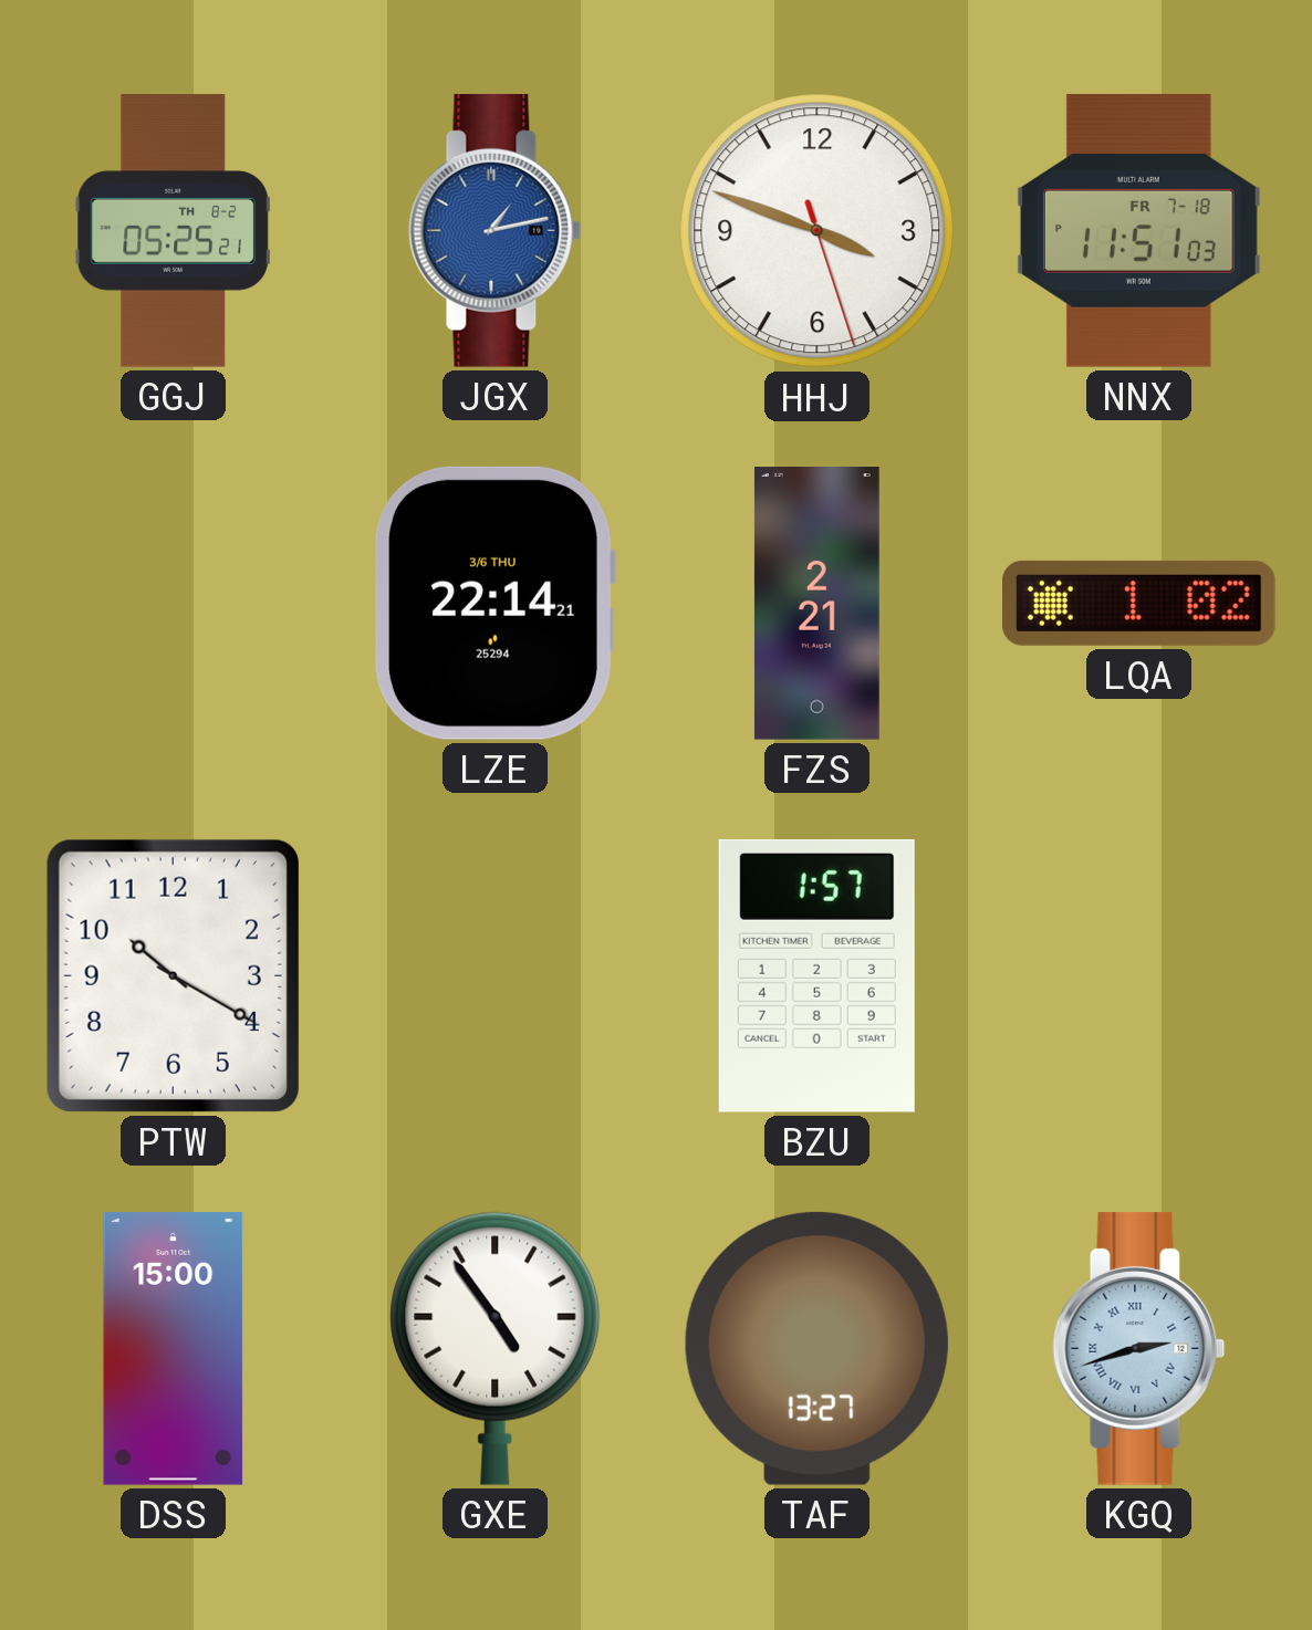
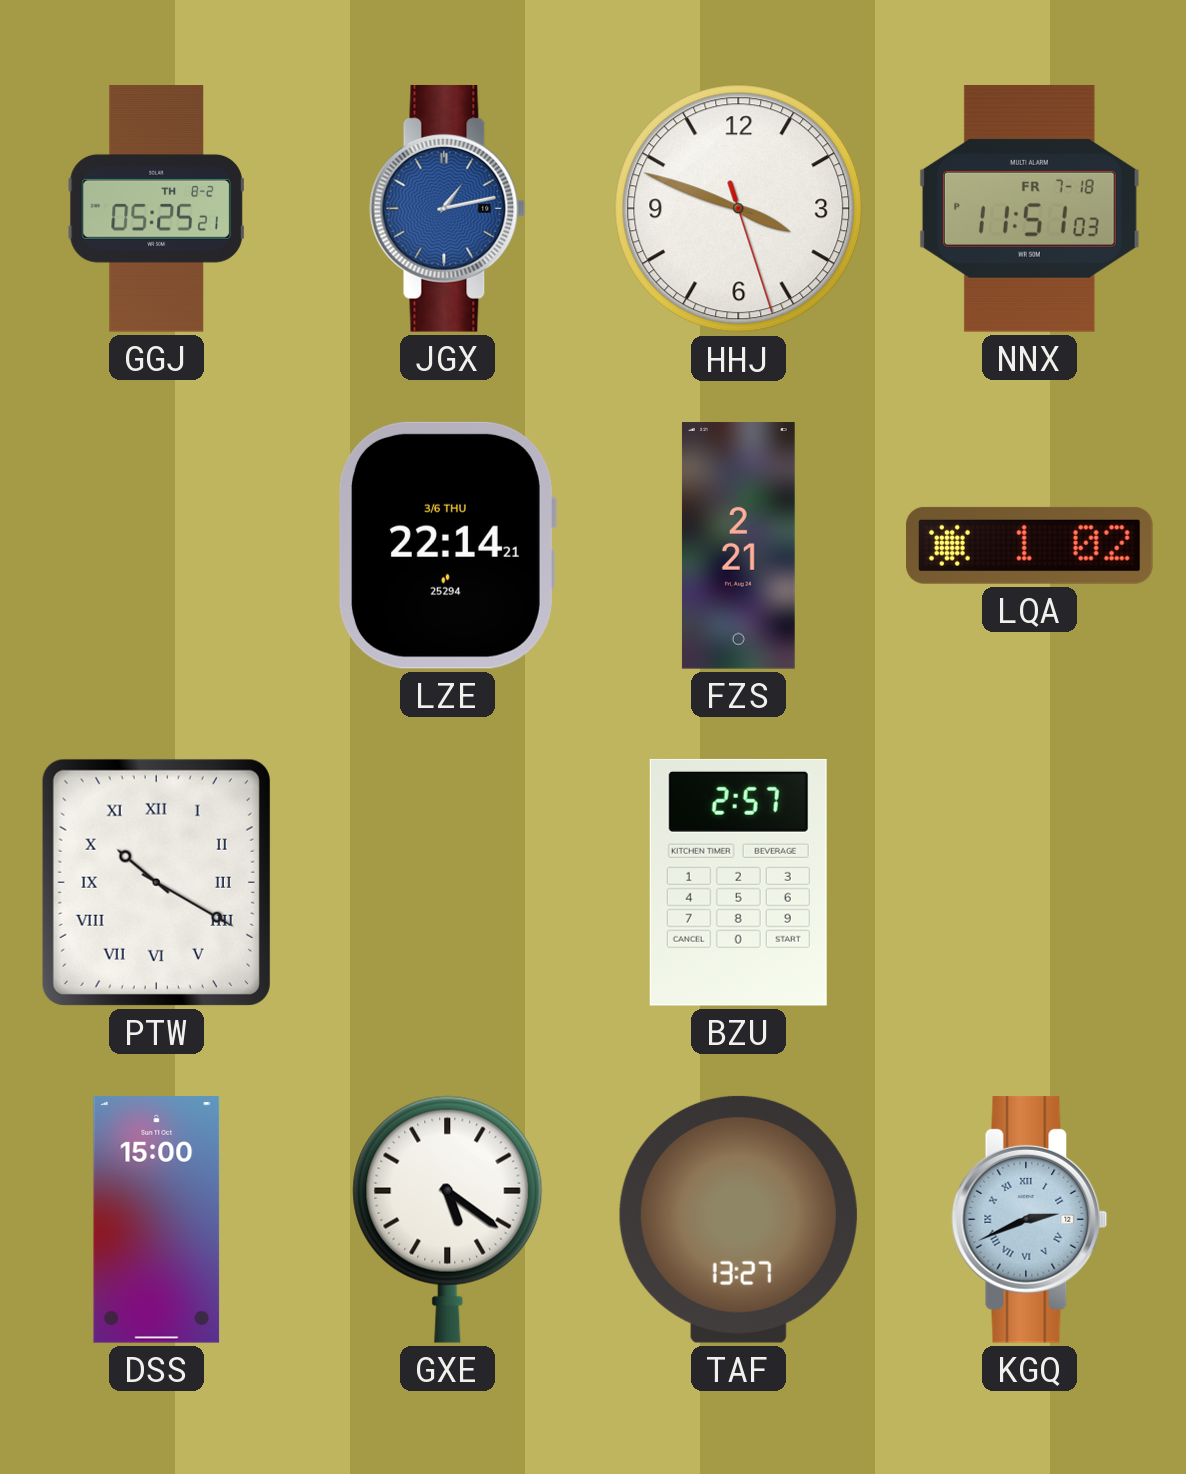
PTW numerals: Arabic -> Roman
BZU: 1:57 -> 2:57
GXE: 4:54 -> 5:21
KGQ: 2:42 -> 2:41
